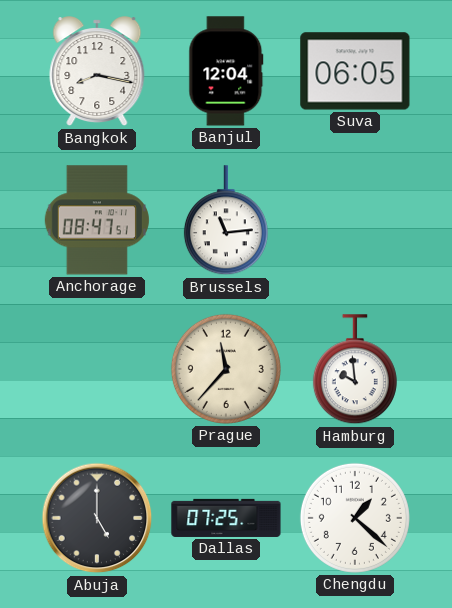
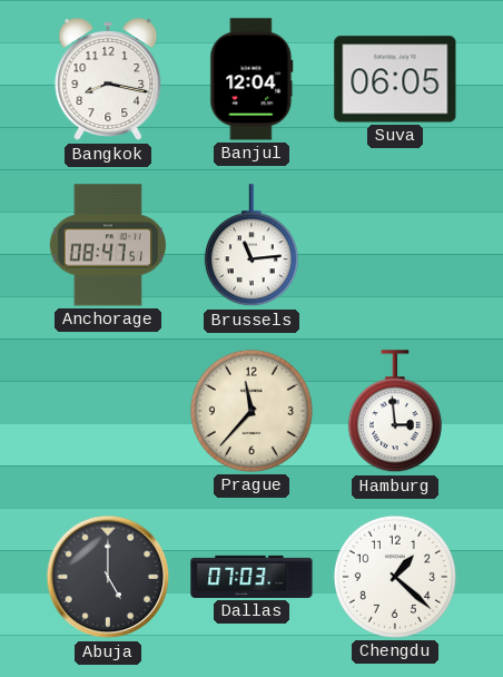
Hamburg: 9:59 -> 2:59
Dallas: 07:25 -> 07:03
